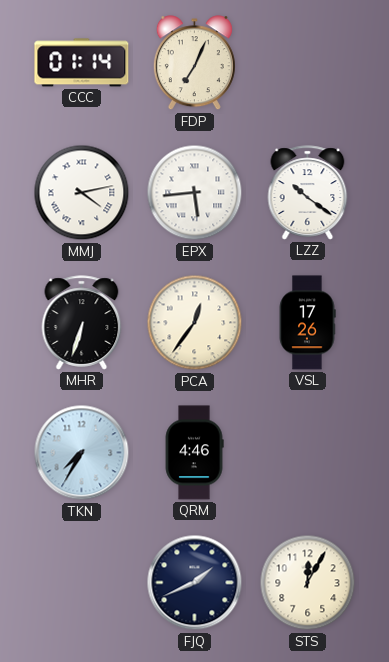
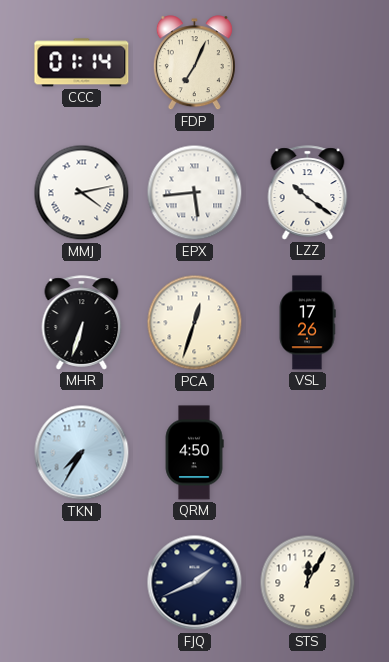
PCA: 12:36 -> 12:33
QRM: 4:46 -> 4:50
